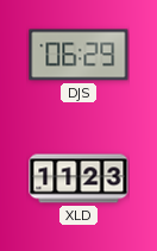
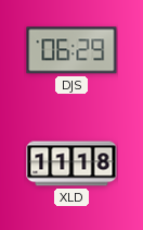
XLD: 11:23 -> 11:18
